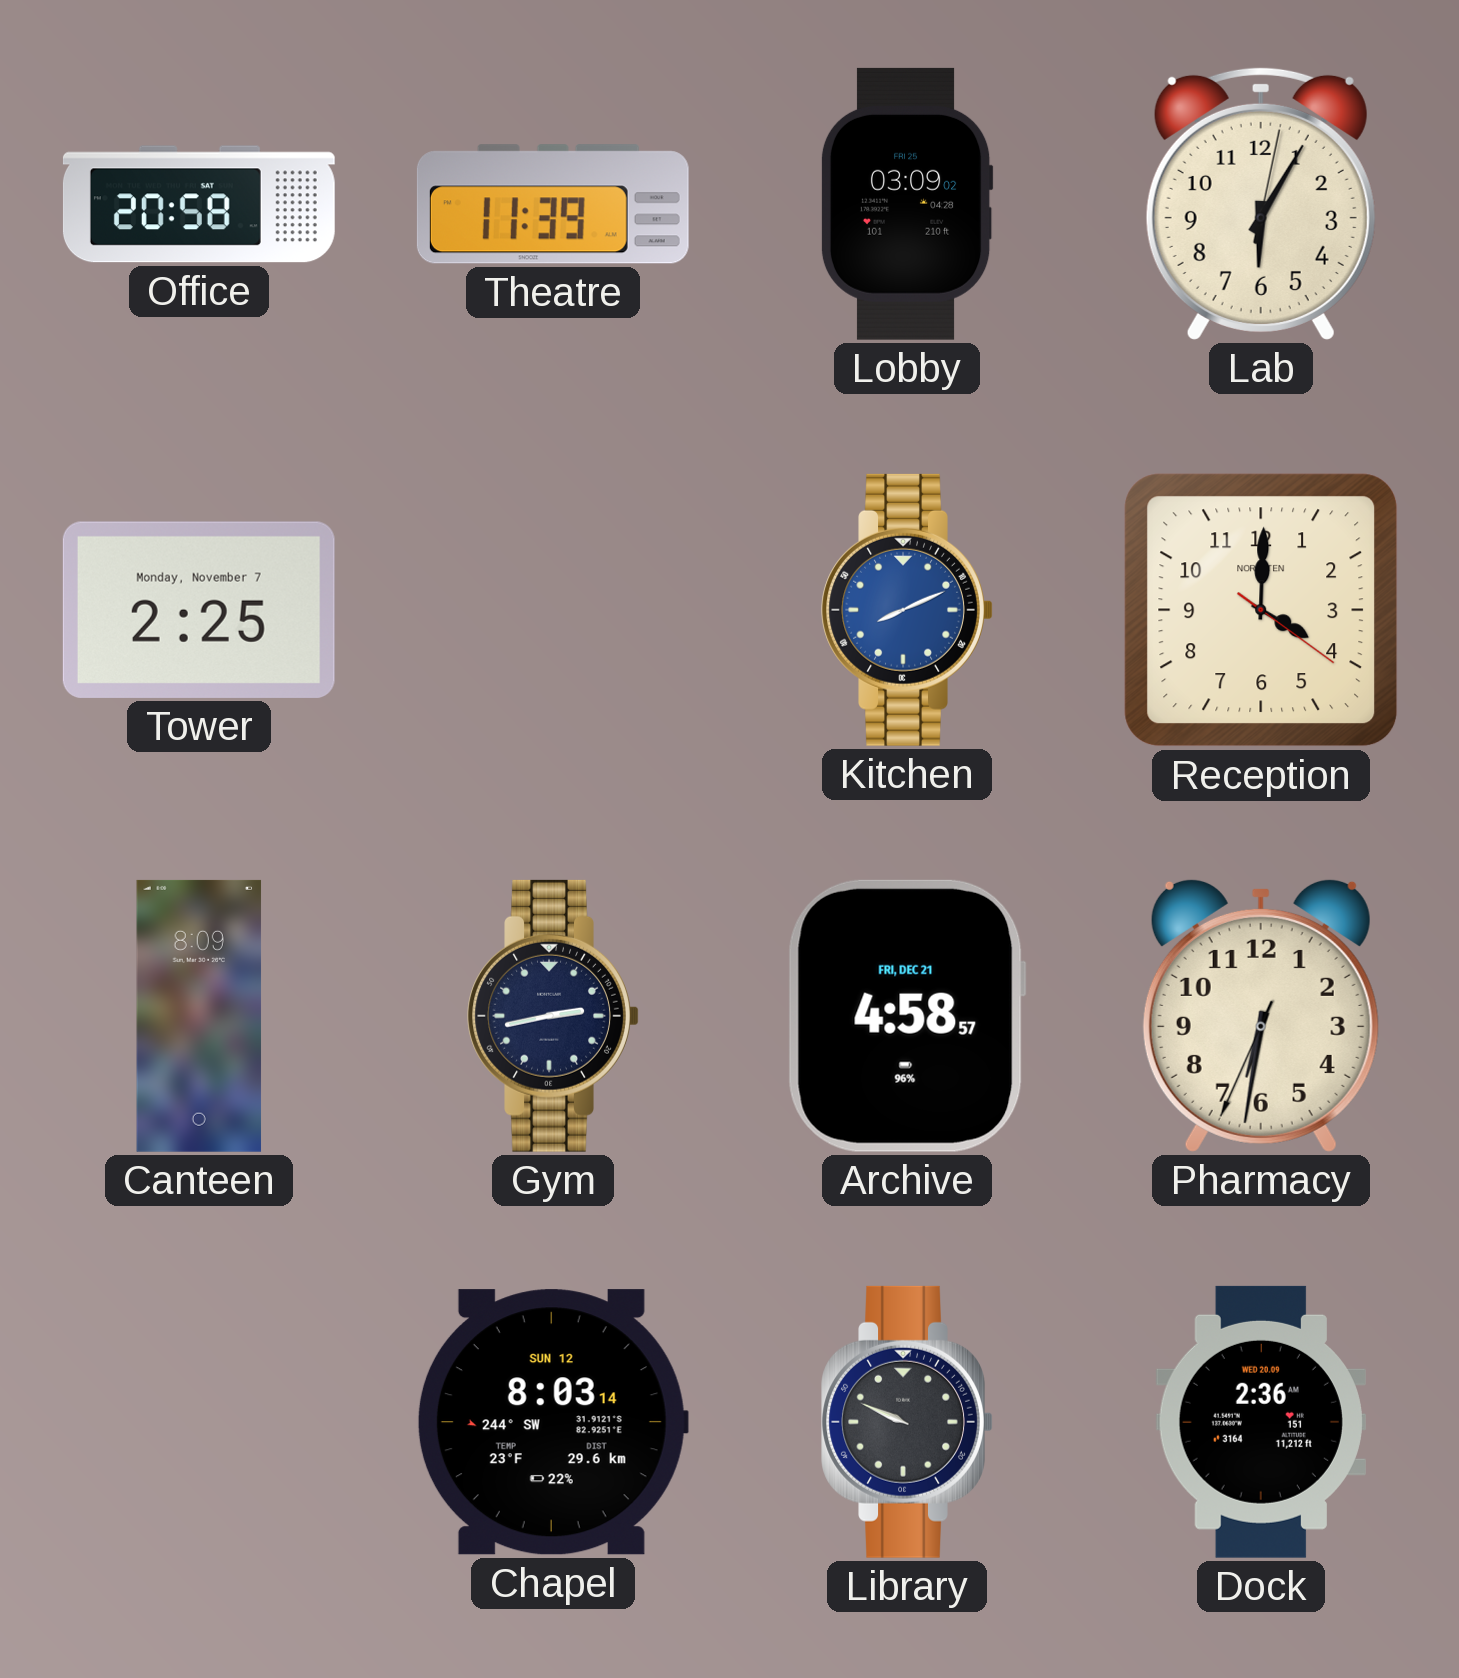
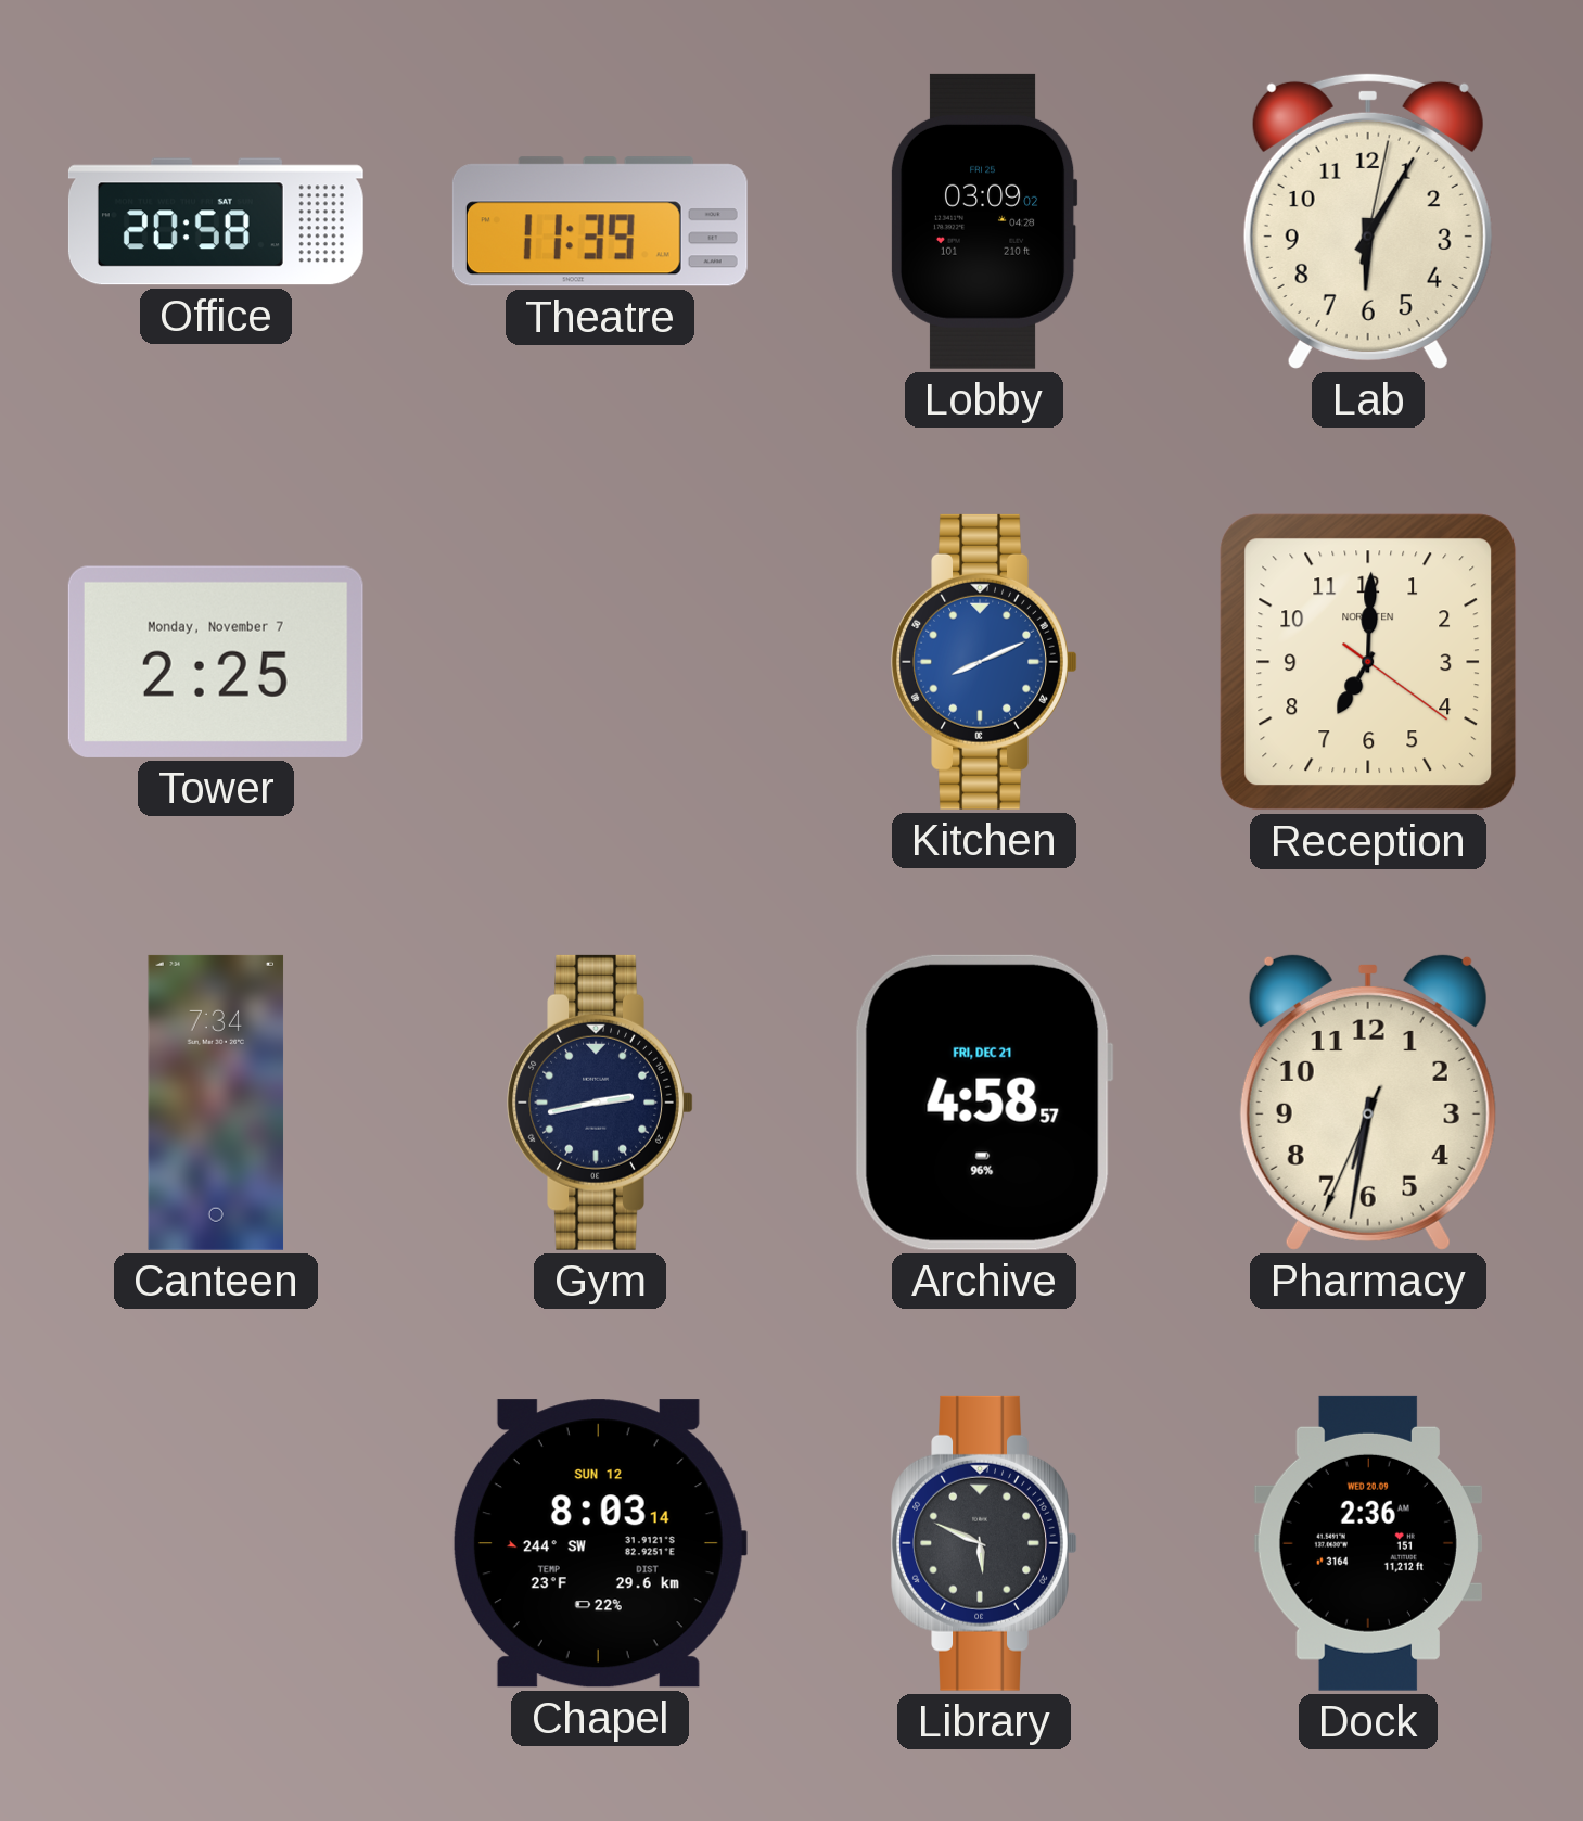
Reception: 4:00 -> 7:00
Canteen: 8:09 -> 7:34
Library: 9:49 -> 5:49
